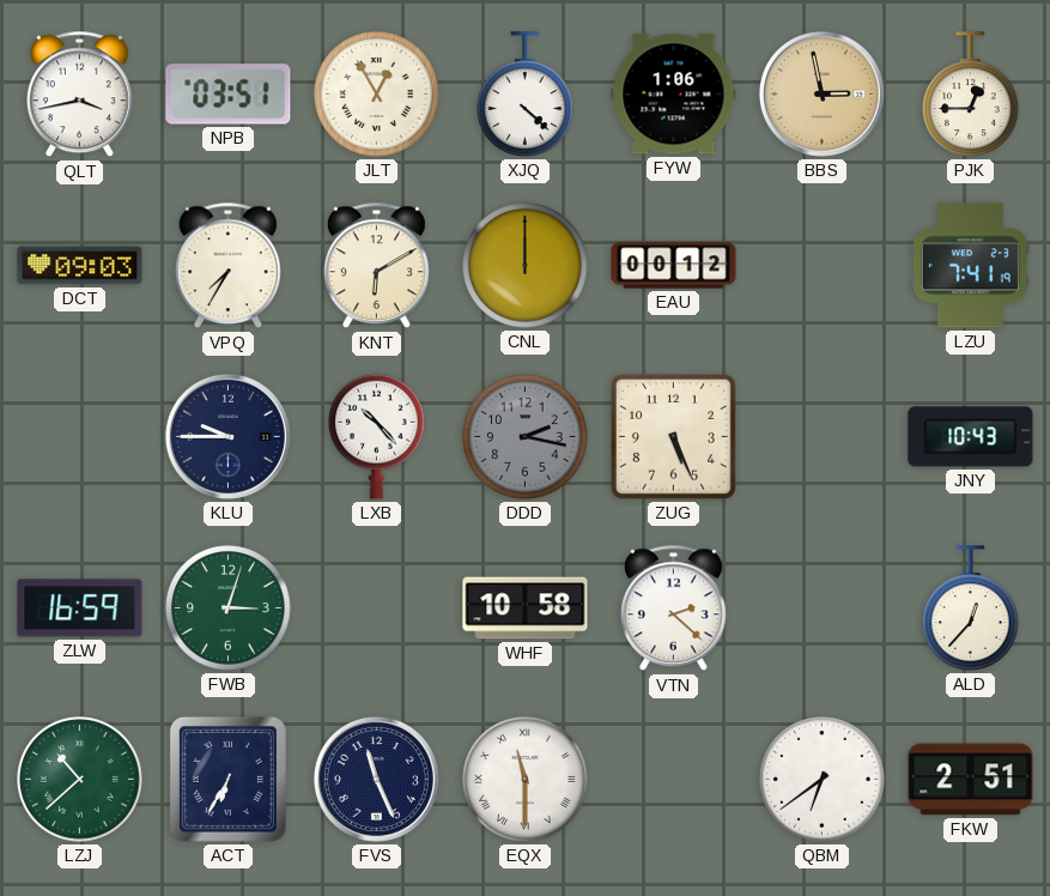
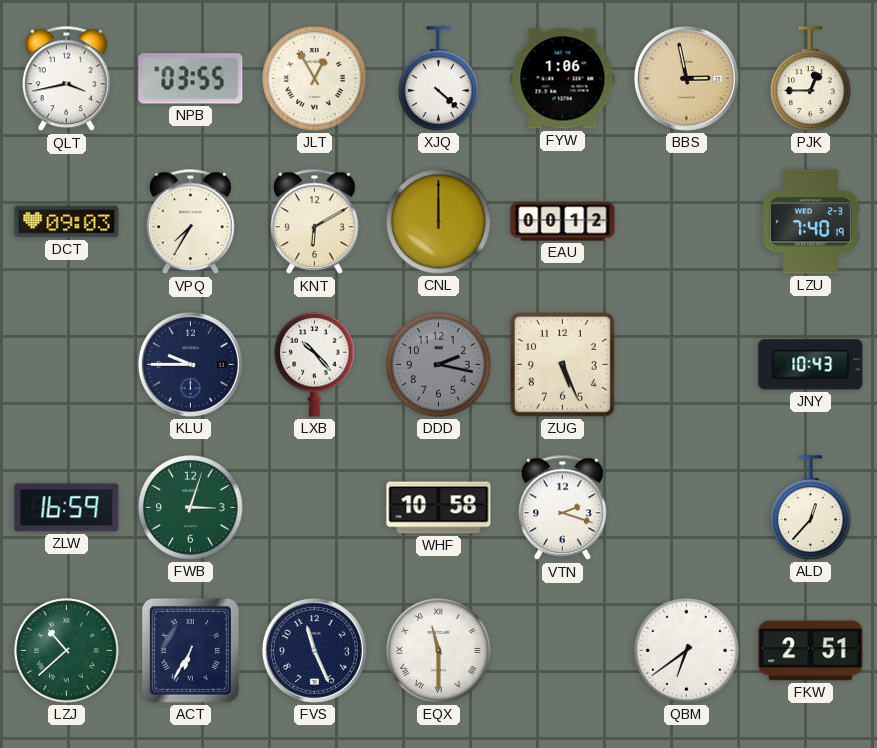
NPB: 03:51 -> 03:55
LZU: 7:41 -> 7:40
VTN: 2:22 -> 2:18
